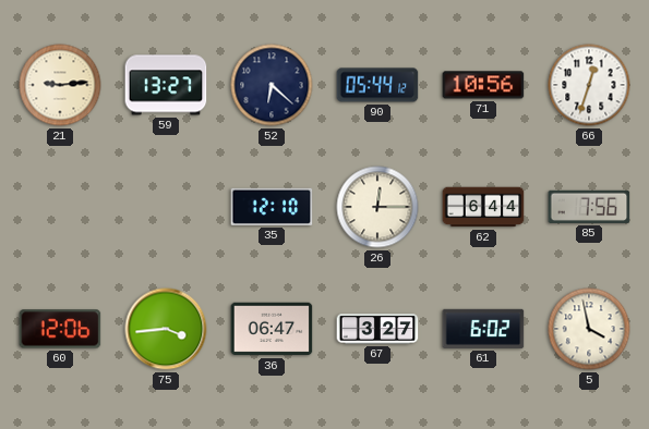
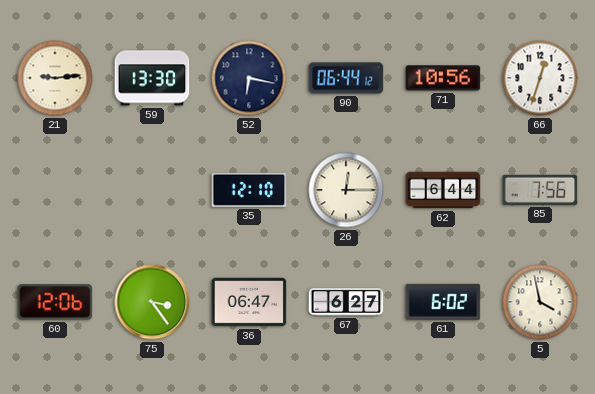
59: 13:27 -> 13:30
52: 6:22 -> 6:17
90: 05:44 -> 06:44
75: 3:44 -> 3:24
67: 3:27 -> 6:27
